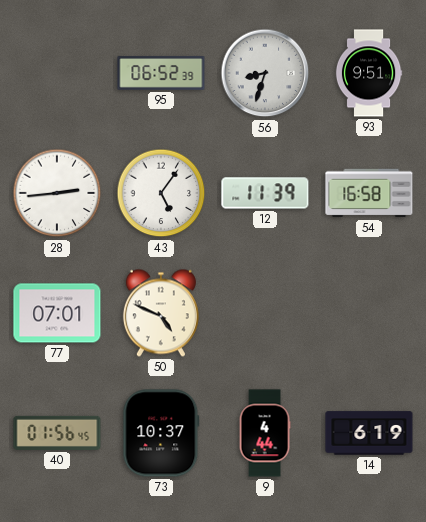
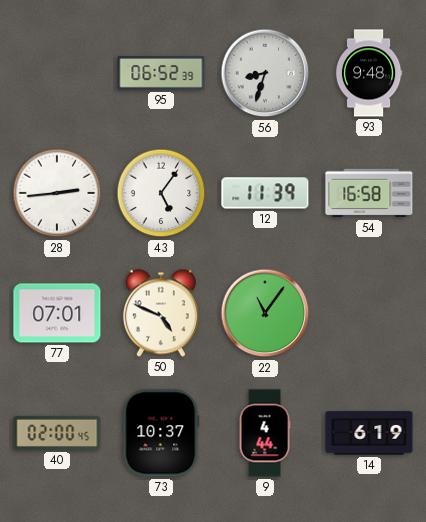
93: 9:51 -> 9:48
22: none -> 11:06
40: 01:56 -> 02:00
